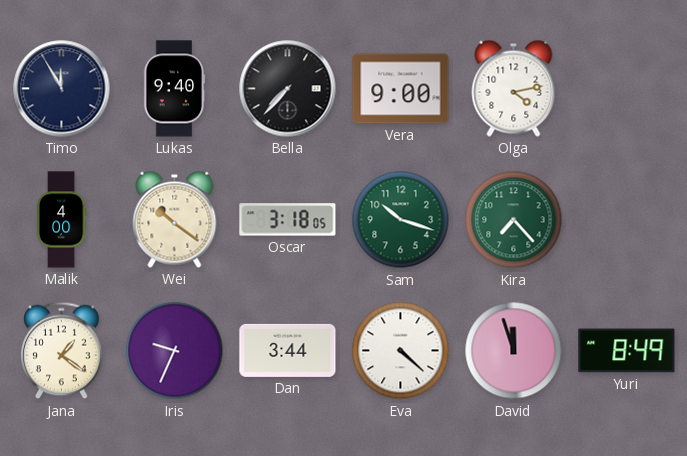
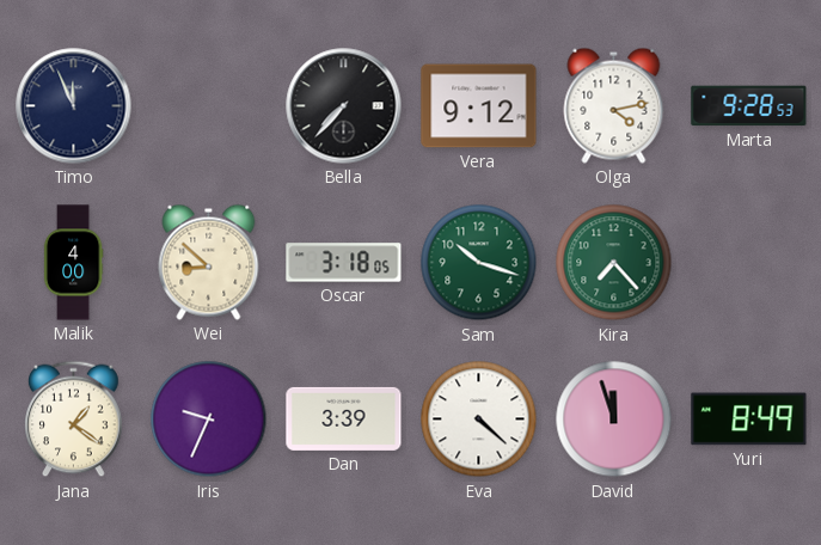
Timo: 11:55 -> 11:56
Lukas: 9:40 -> none
Vera: 9:00 -> 9:12
Marta: none -> 9:28
Wei: 10:21 -> 8:52
Dan: 3:44 -> 3:39
